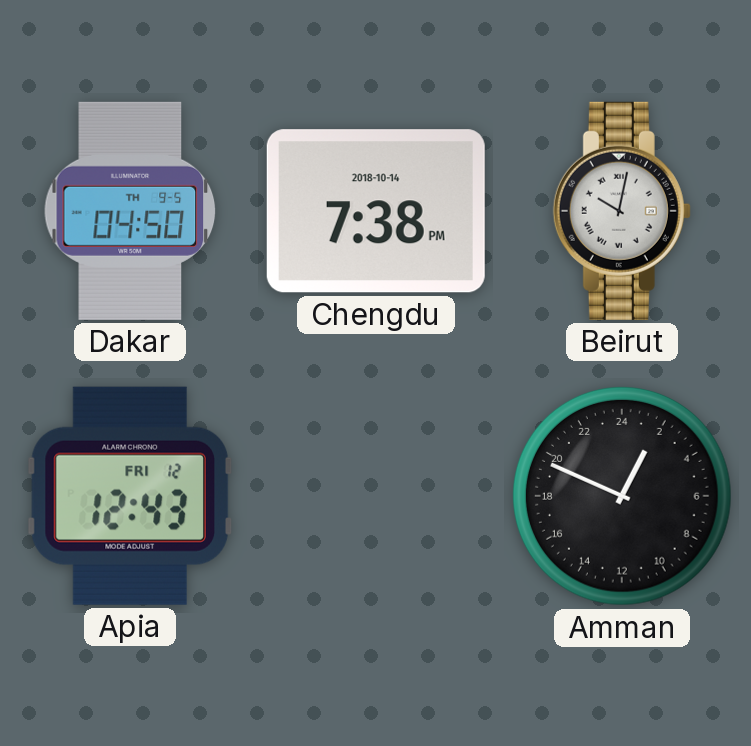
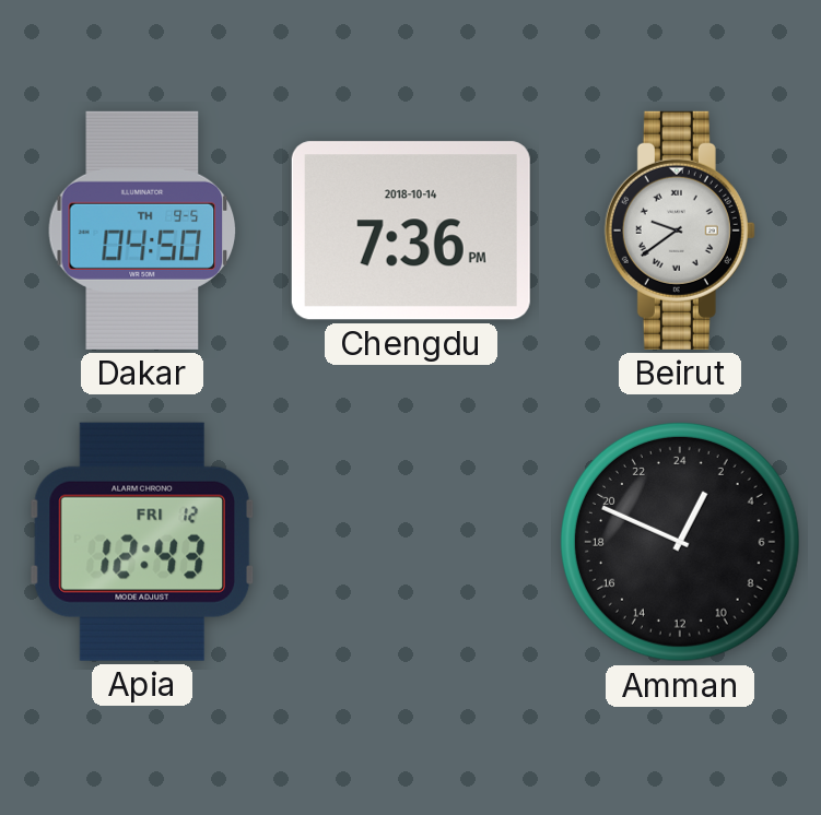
Chengdu: 7:38 -> 7:36
Beirut: 10:02 -> 9:39
